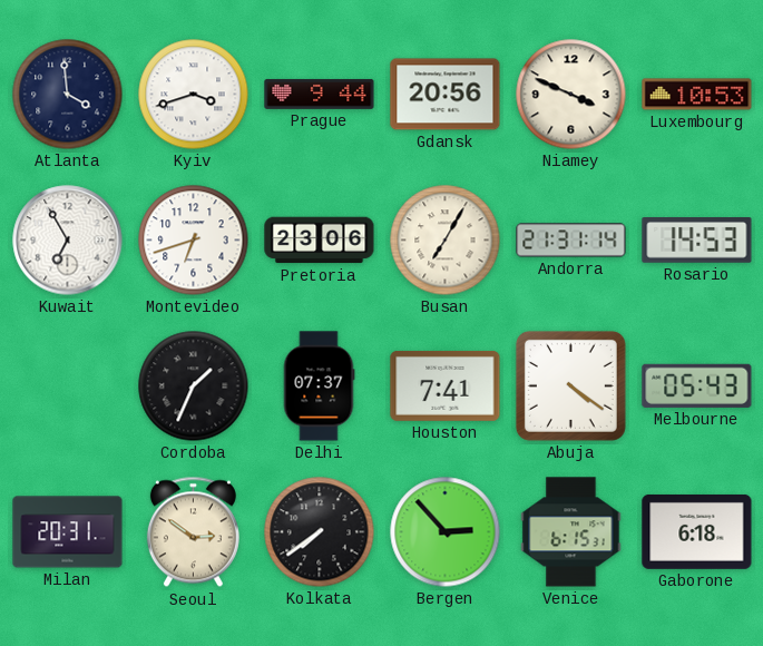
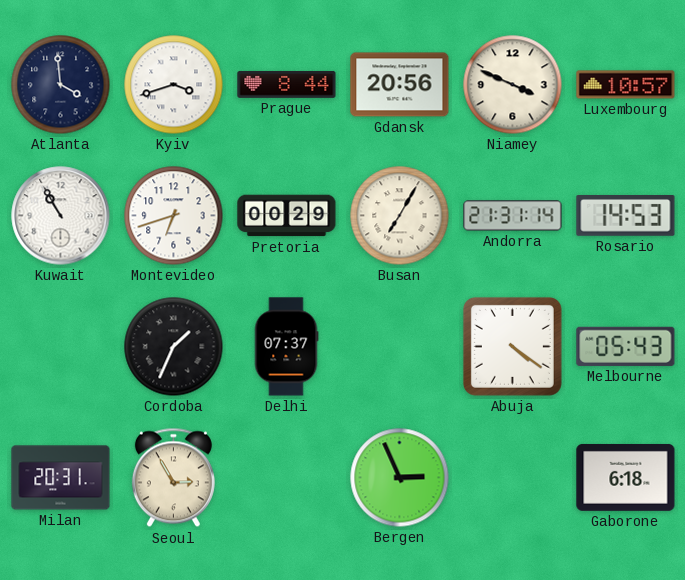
Prague: 9:44 -> 8:44
Luxembourg: 10:53 -> 10:57
Kuwait: 6:55 -> 10:55
Pretoria: 23:06 -> 00:29
Houston: 7:41 -> none
Seoul: 2:51 -> 2:55
Kolkata: 7:39 -> none
Bergen: 2:53 -> 2:56
Venice: 6:15 -> none
